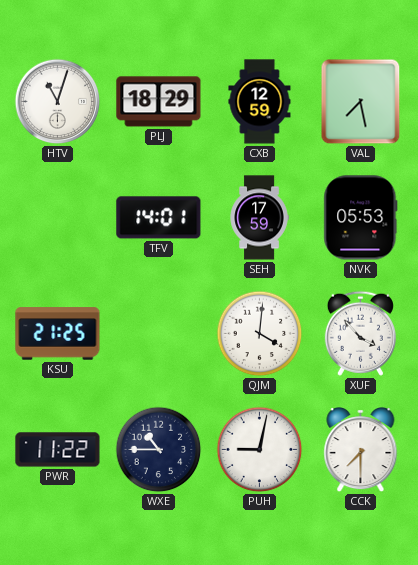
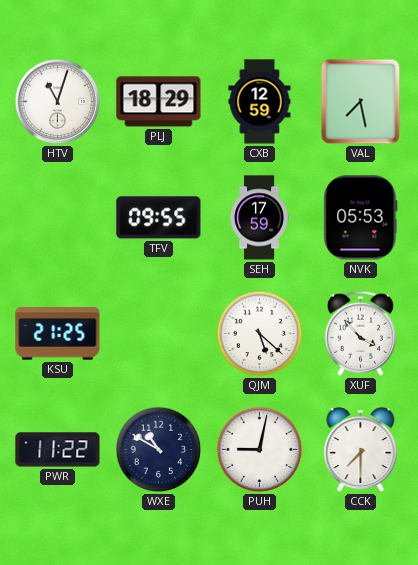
TFV: 14:01 -> 09:55
QJM: 4:01 -> 5:22
WXE: 10:45 -> 10:50
